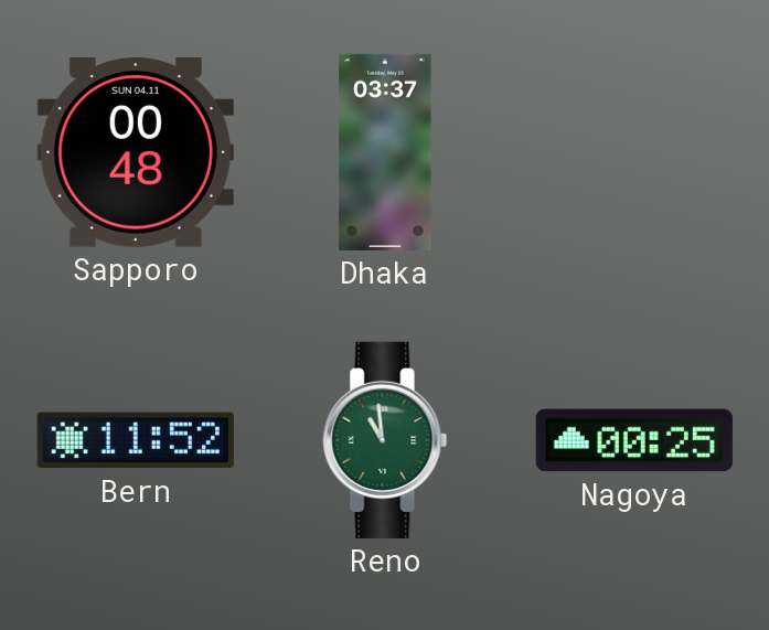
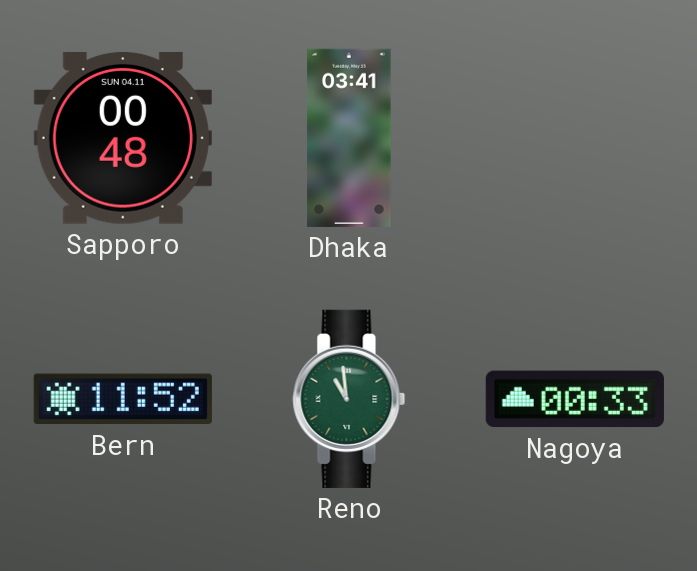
Dhaka: 03:37 -> 03:41
Nagoya: 00:25 -> 00:33
